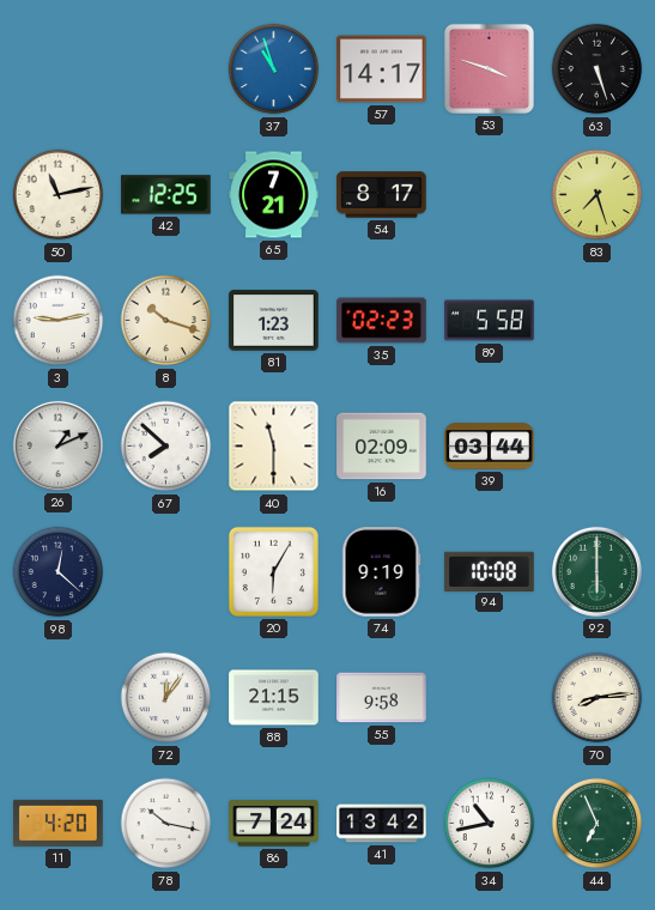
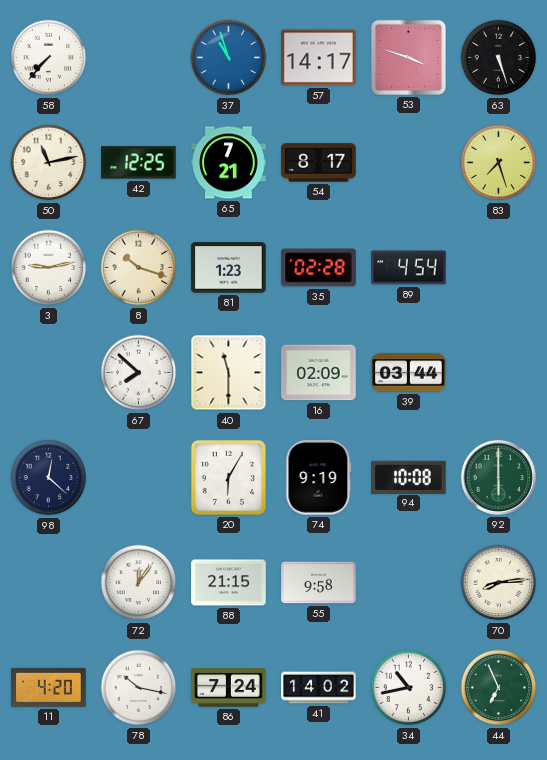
58: none -> 7:37
35: 02:23 -> 02:28
89: 5:58 -> 4:54
26: 1:11 -> none
41: 13:42 -> 14:02
